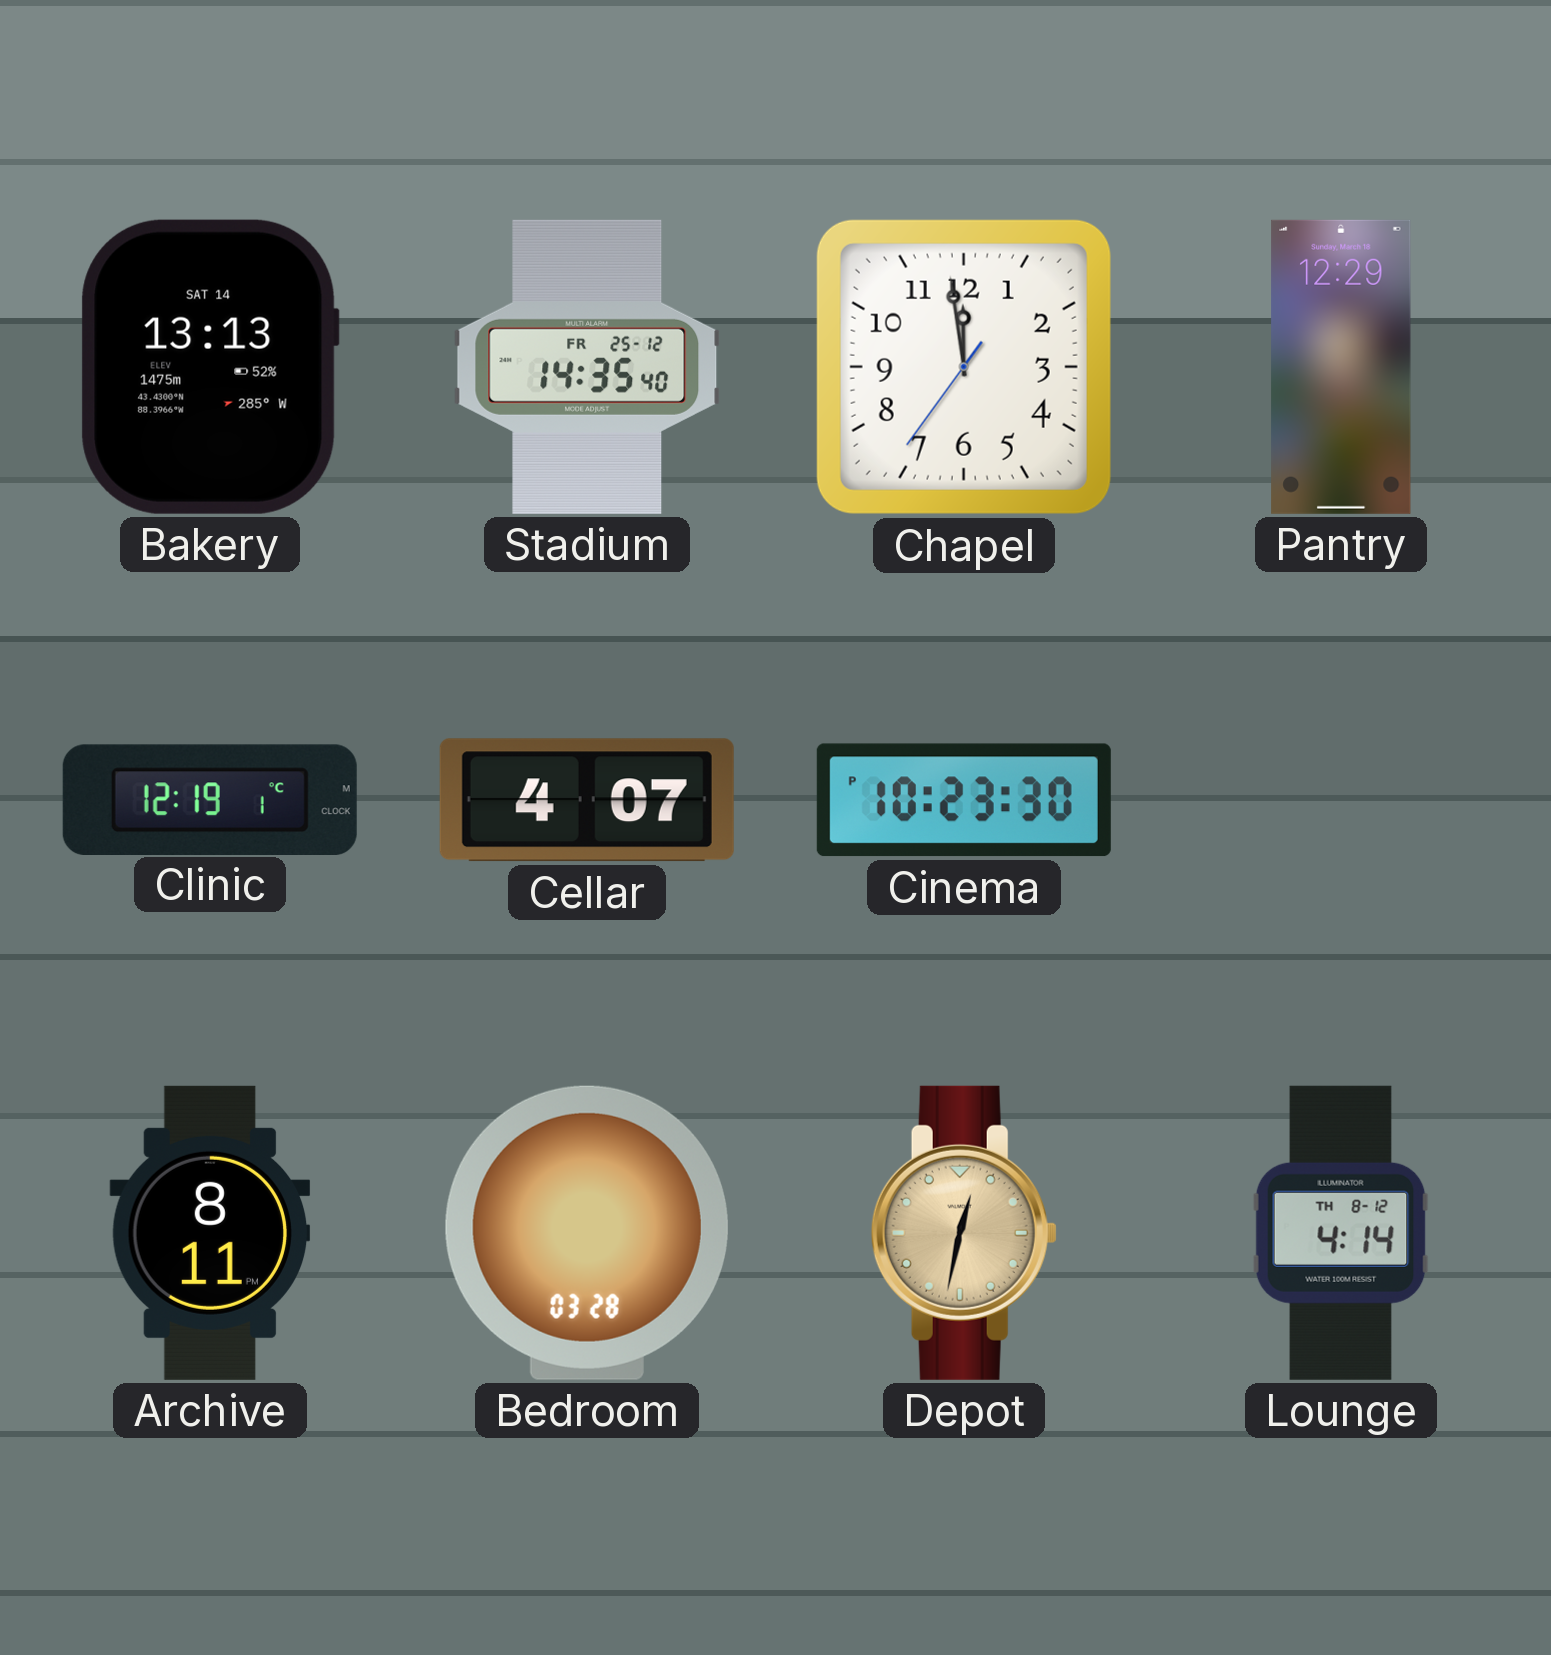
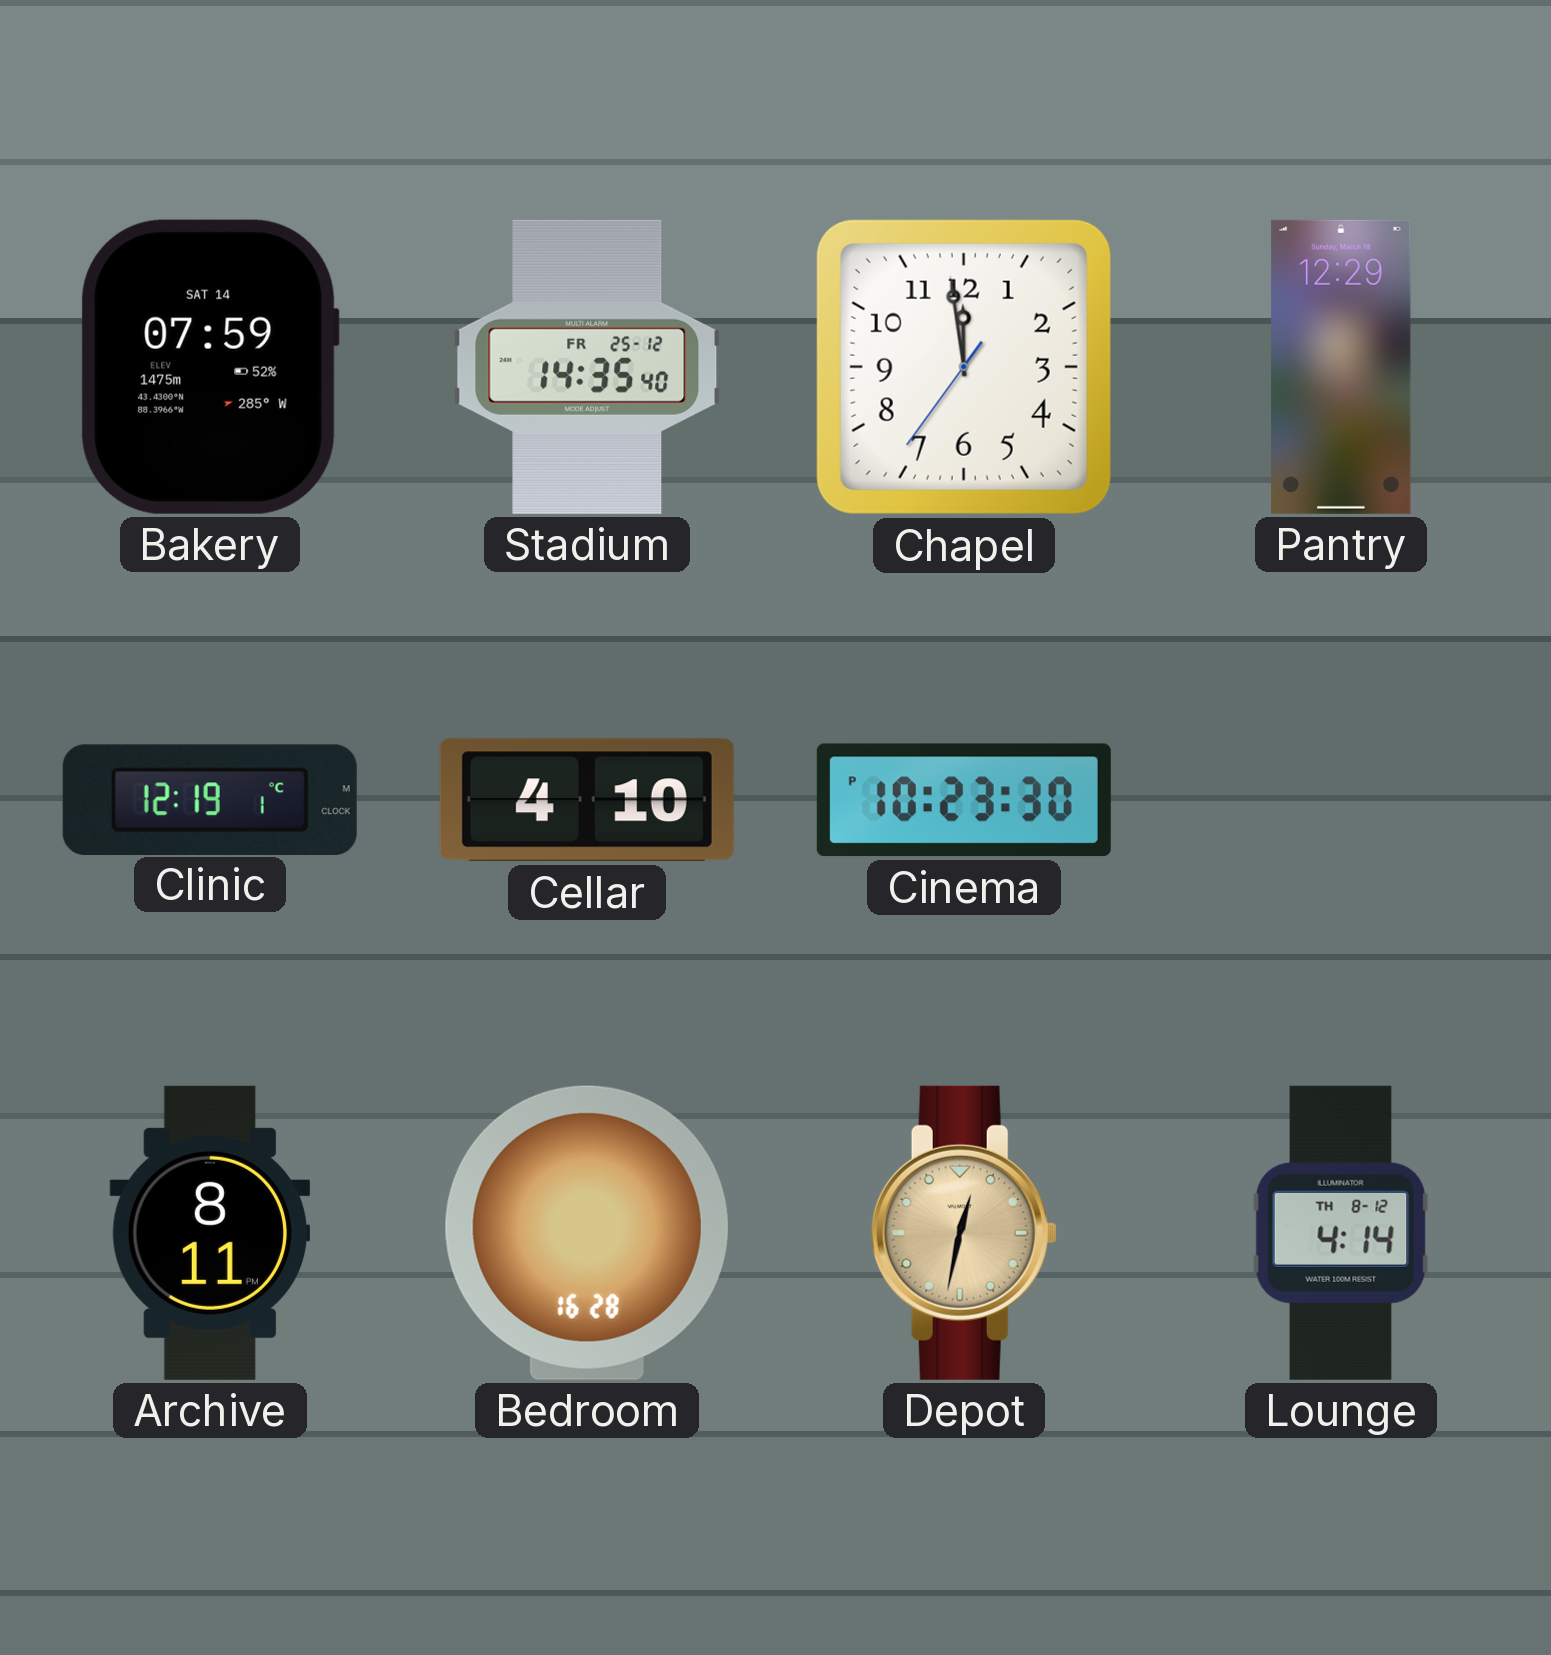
Bakery: 13:13 -> 07:59
Cellar: 4:07 -> 4:10
Bedroom: 03:28 -> 16:28
